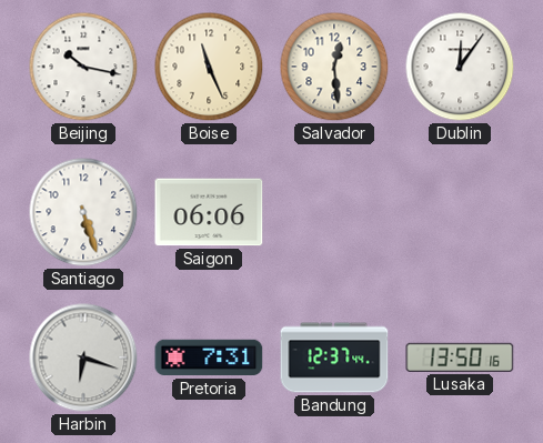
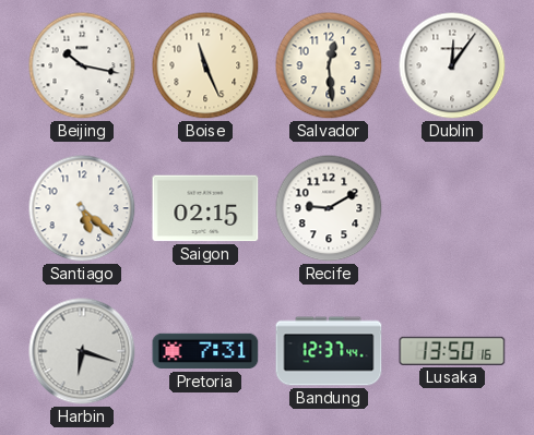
Santiago: 5:27 -> 5:22
Saigon: 06:06 -> 02:15
Recife: none -> 9:10
